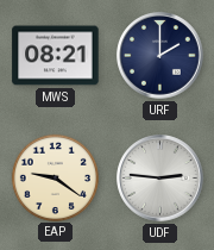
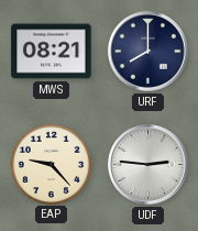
URF: 2:00 -> 8:00
EAP: 9:21 -> 9:23
